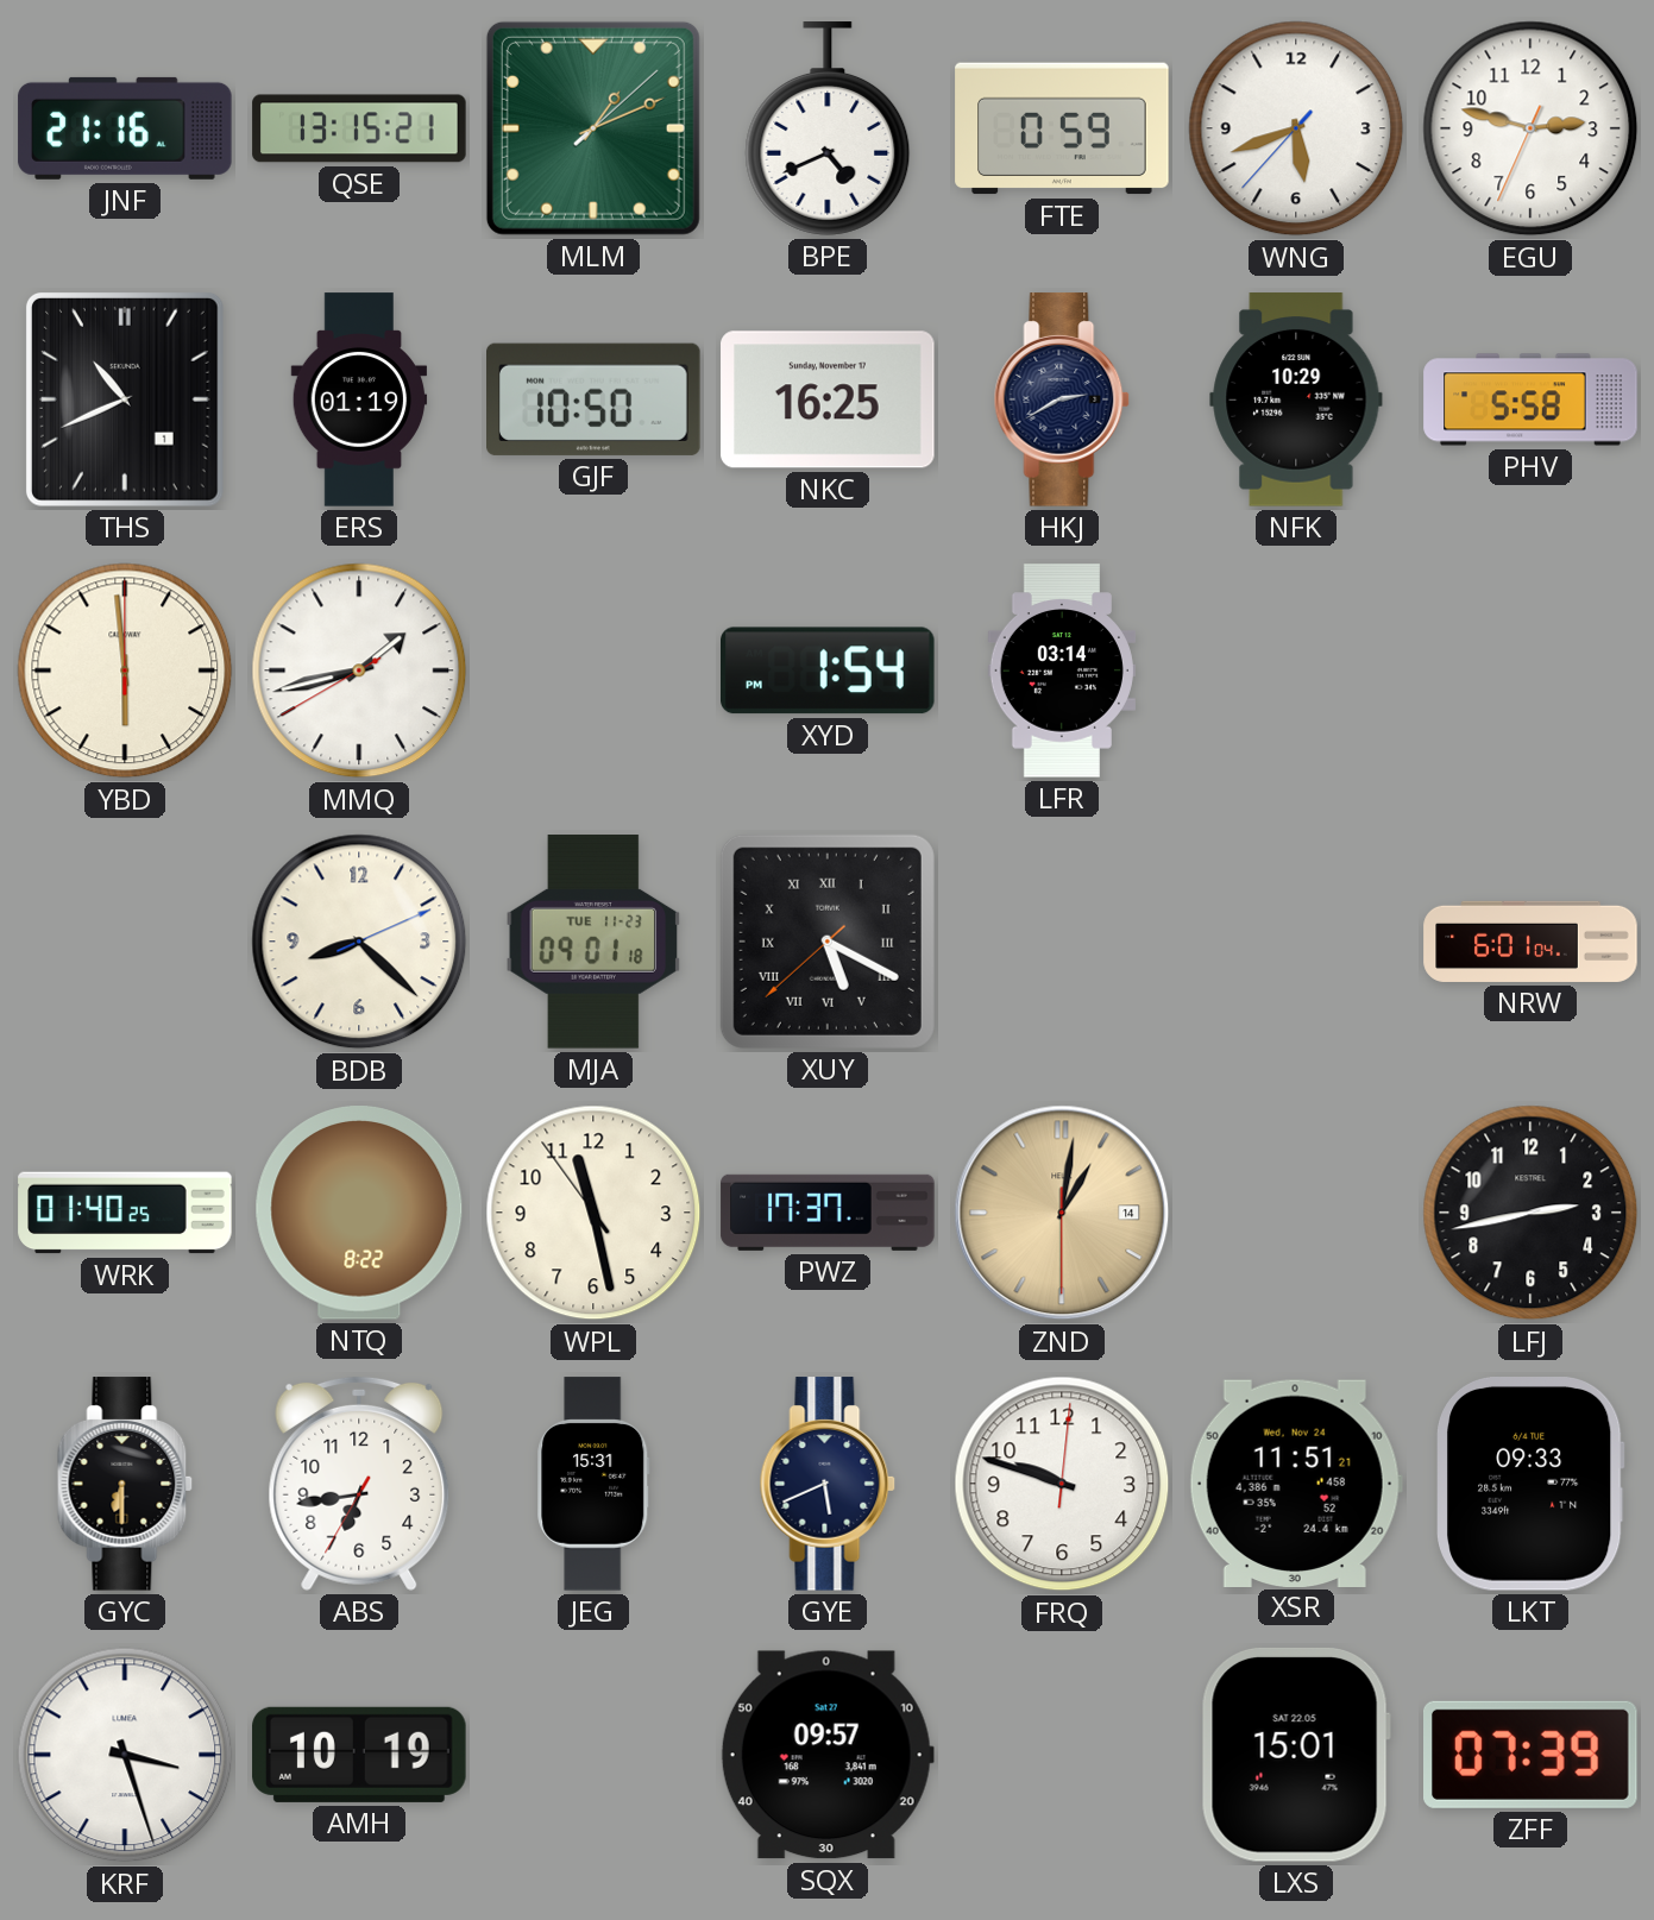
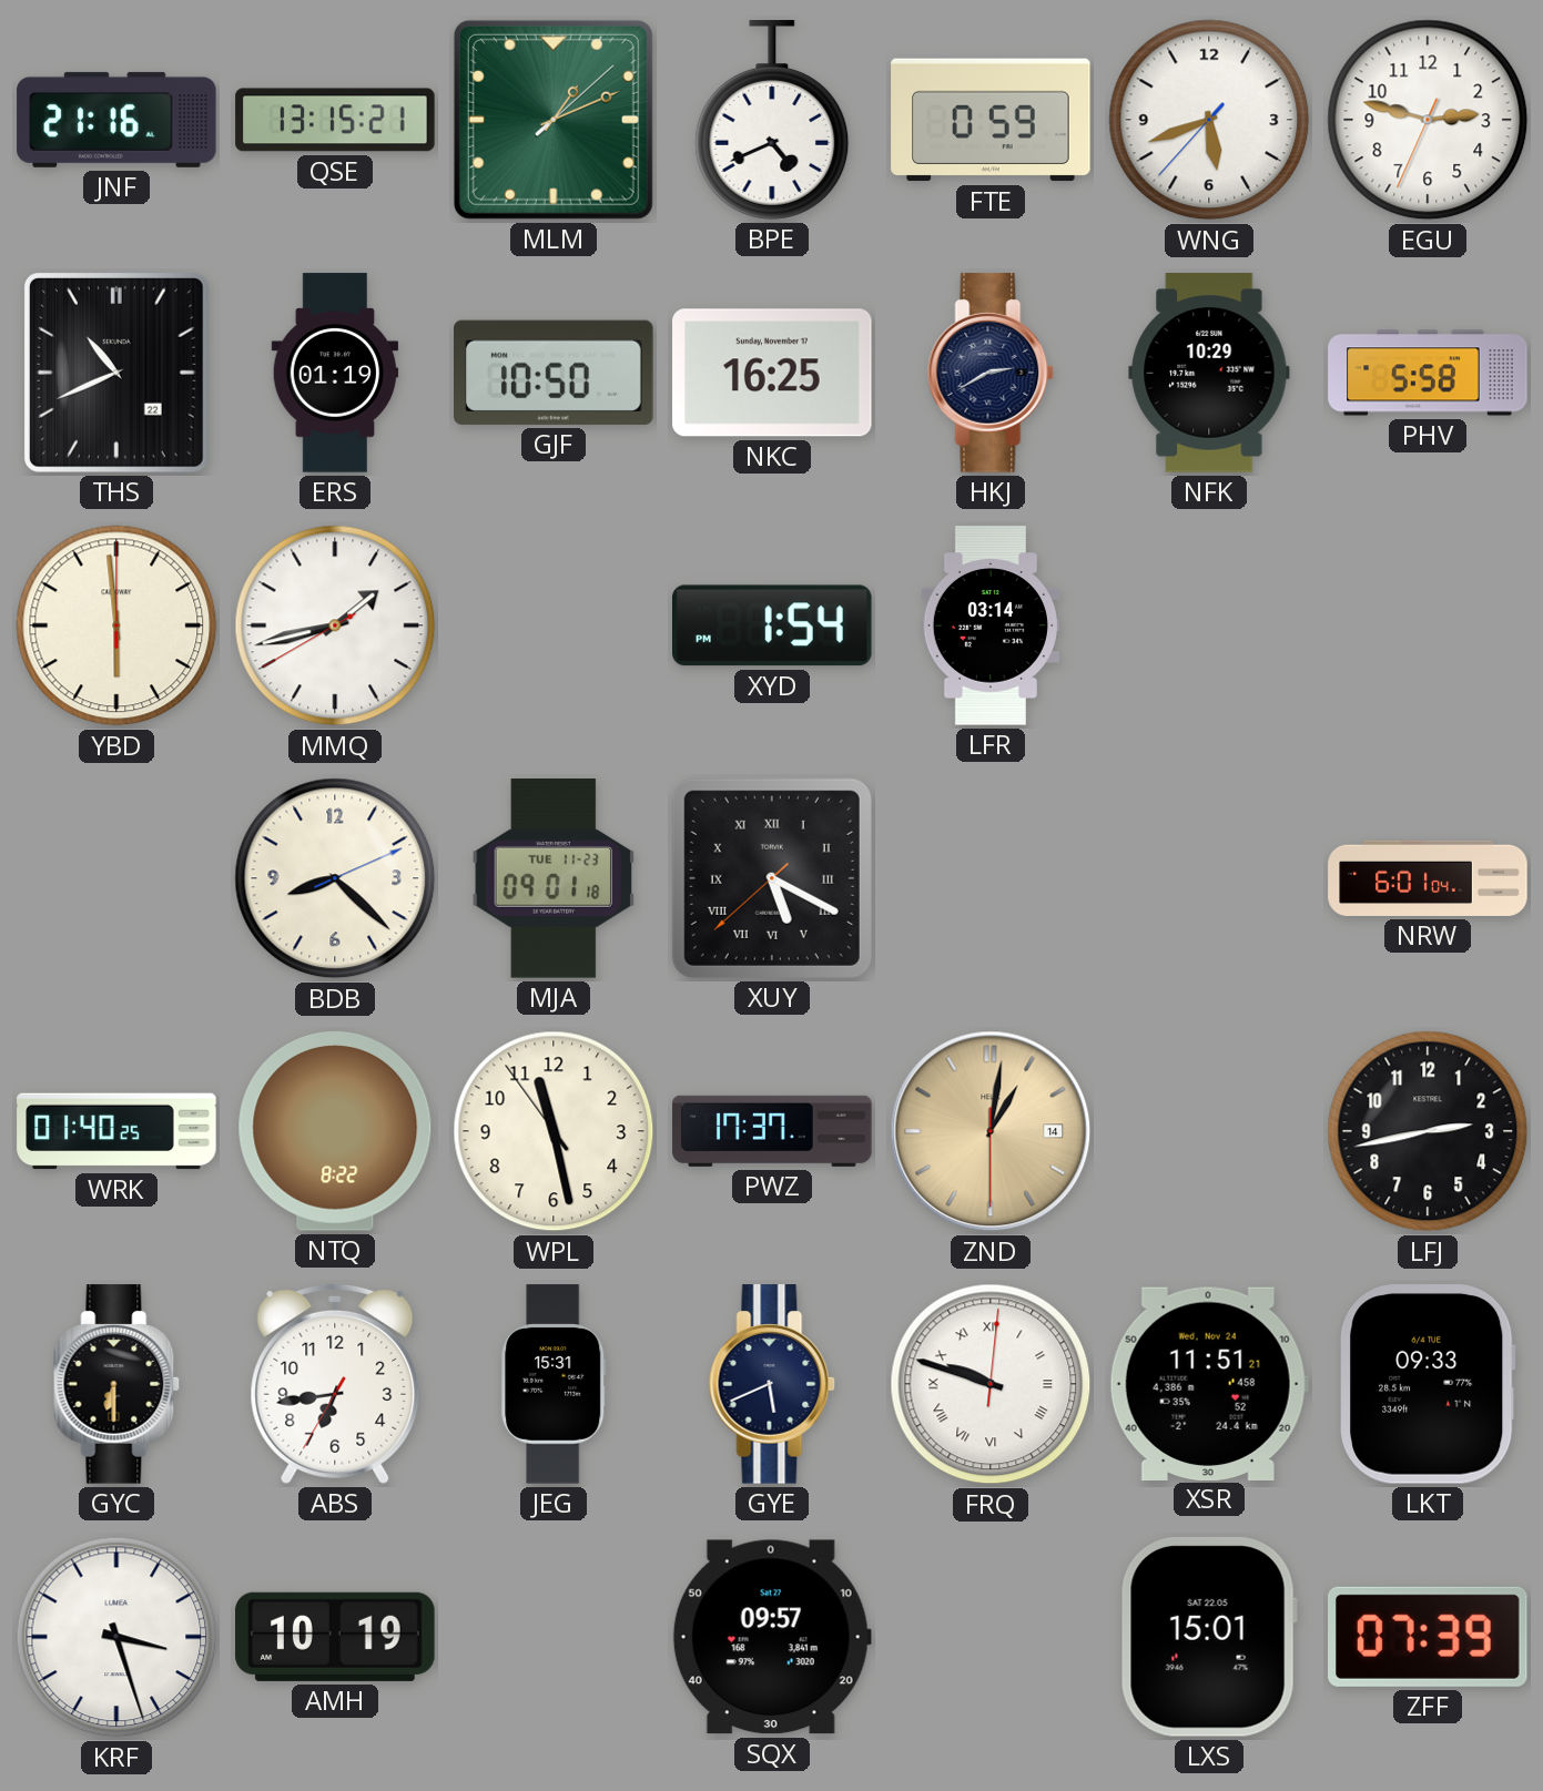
THS date: 1 -> 22
FRQ numerals: Arabic -> Roman
